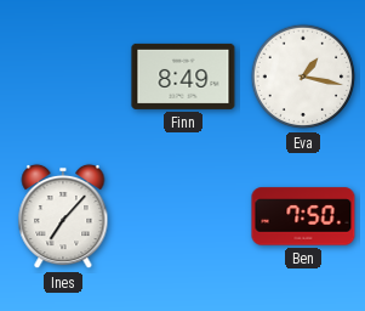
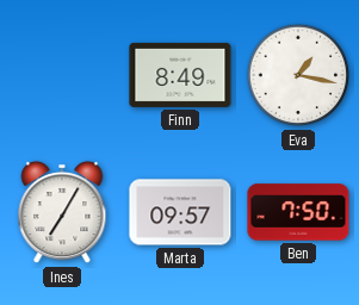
Ines: 7:07 -> 7:05
Marta: none -> 09:57
